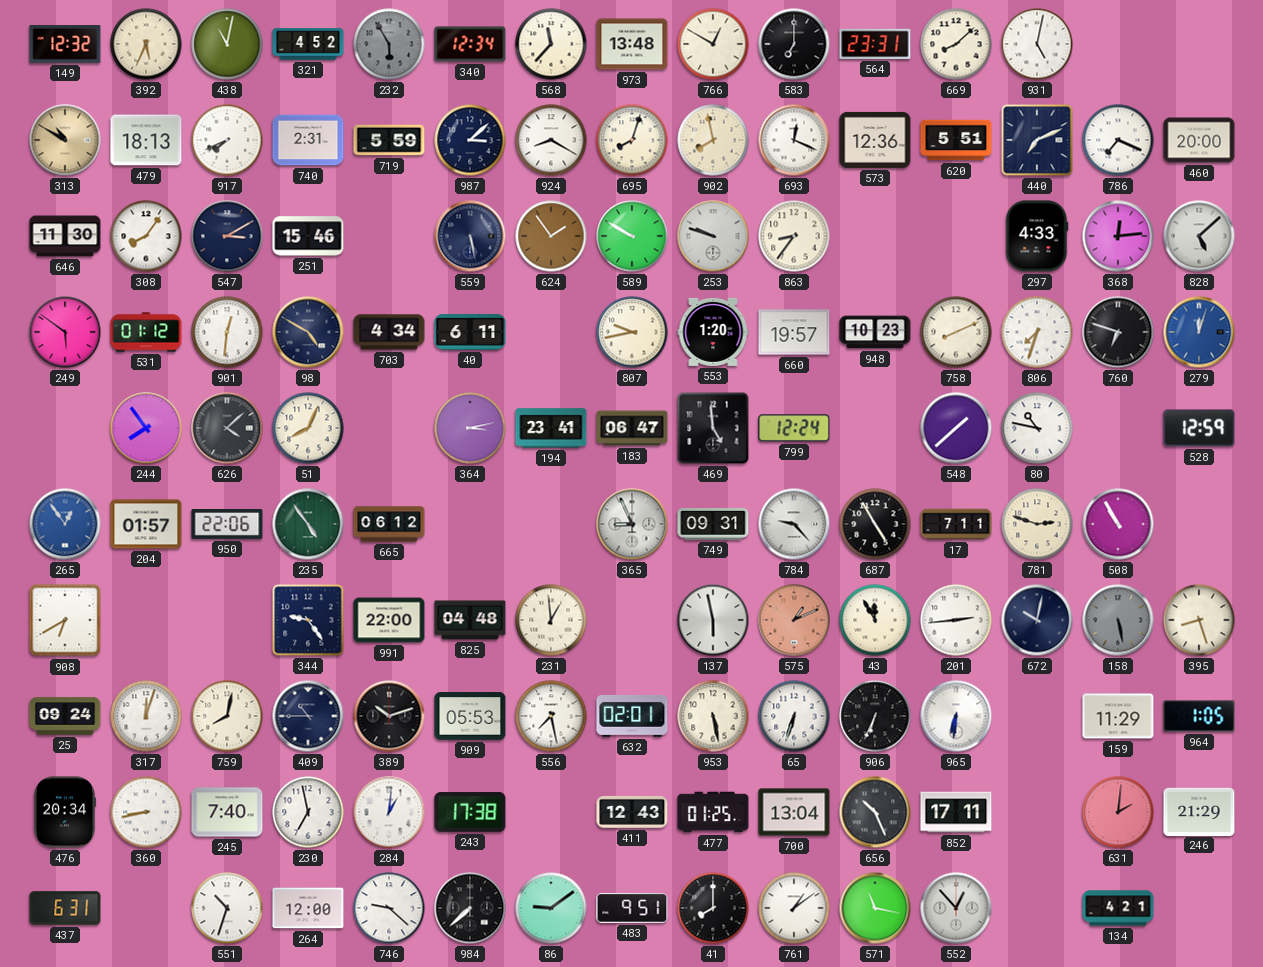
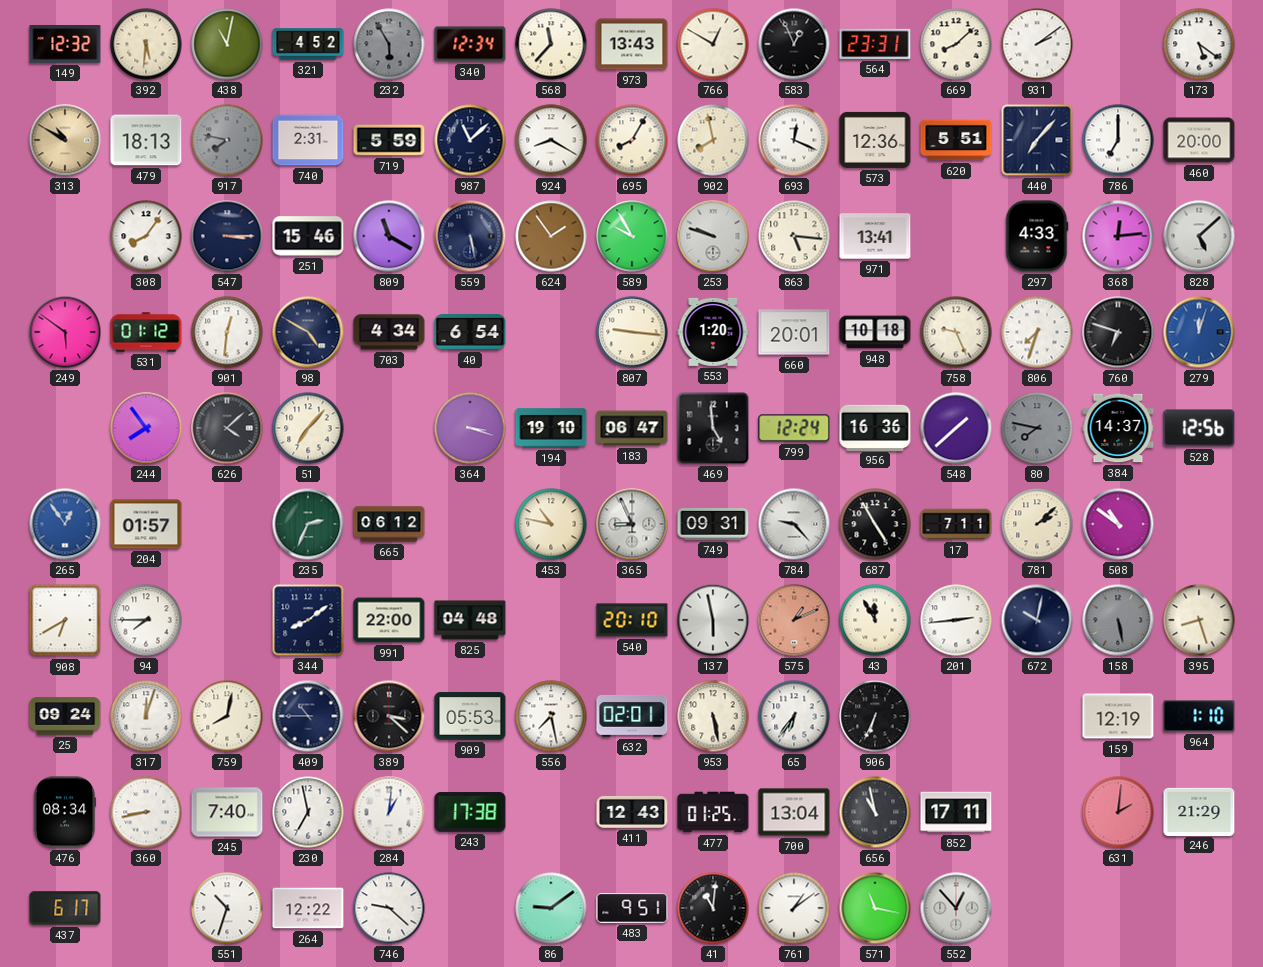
392: 5:34 -> 5:31
973: 13:48 -> 13:43
583: 7:00 -> 12:56
931: 5:02 -> 2:09
173: none -> 5:21
917: 7:41 -> 7:47
917 dial: white -> grey
987: 3:08 -> 11:08
695: 8:03 -> 8:05
440: 7:11 -> 7:07
786: 7:19 -> 7:00
646: 11:30 -> none
547: 3:10 -> 3:15
809: none -> 11:20
589: 9:50 -> 9:55
863: 8:36 -> 5:16
971: none -> 13:41
40: 6:11 -> 6:54
807: 9:43 -> 9:16
660: 19:57 -> 20:01
948: 10:23 -> 10:18
758: 8:11 -> 9:26
51: 8:04 -> 7:07
364: 3:13 -> 3:18
194: 23:41 -> 19:10
956: none -> 16:36
80: 10:47 -> 7:47
80 dial: white -> grey
384: none -> 14:37
528: 12:59 -> 12:56
950: 22:06 -> none
235: 4:54 -> 2:34
453: none -> 10:47
781: 2:48 -> 2:08
508: 10:55 -> 10:51
94: none -> 7:45
344: 9:24 -> 8:09
231: 12:59 -> none
540: none -> 20:10
389: 10:12 -> 3:22
65: 6:33 -> 6:36
965: 6:31 -> none
159: 11:29 -> 12:19
964: 1:05 -> 1:10
476: 20:34 -> 08:34
656: 10:26 -> 10:58
437: 6:31 -> 6:17
264: 12:00 -> 12:22
984: 7:38 -> none
41: 8:00 -> 11:01
134: 4:21 -> none
